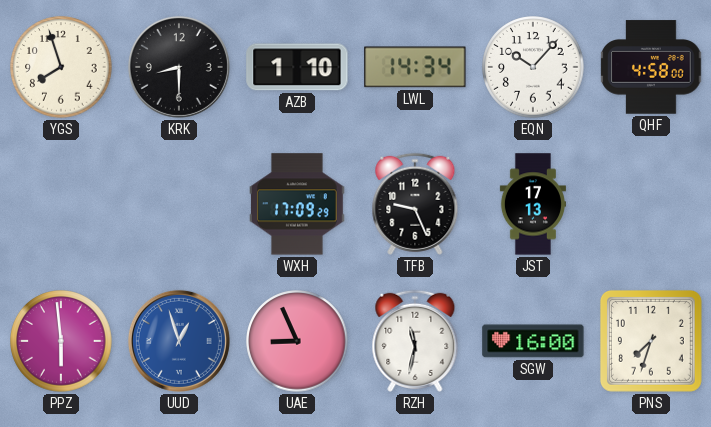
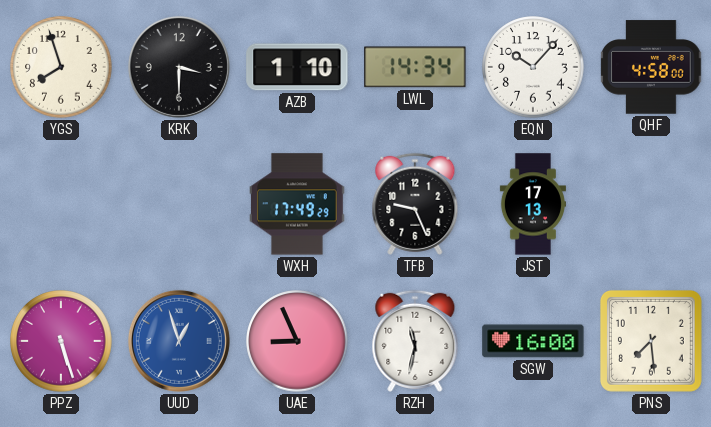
KRK: 8:30 -> 3:30
WXH: 17:09 -> 17:49
PPZ: 5:59 -> 5:27
PNS: 7:33 -> 7:29
